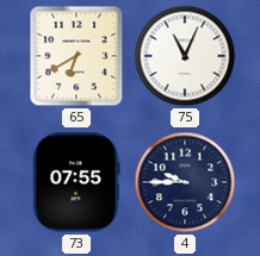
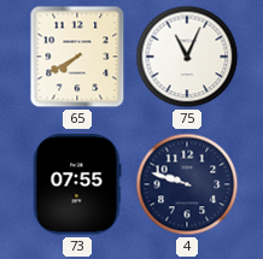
65: 6:40 -> 7:40
4: 9:45 -> 9:48
